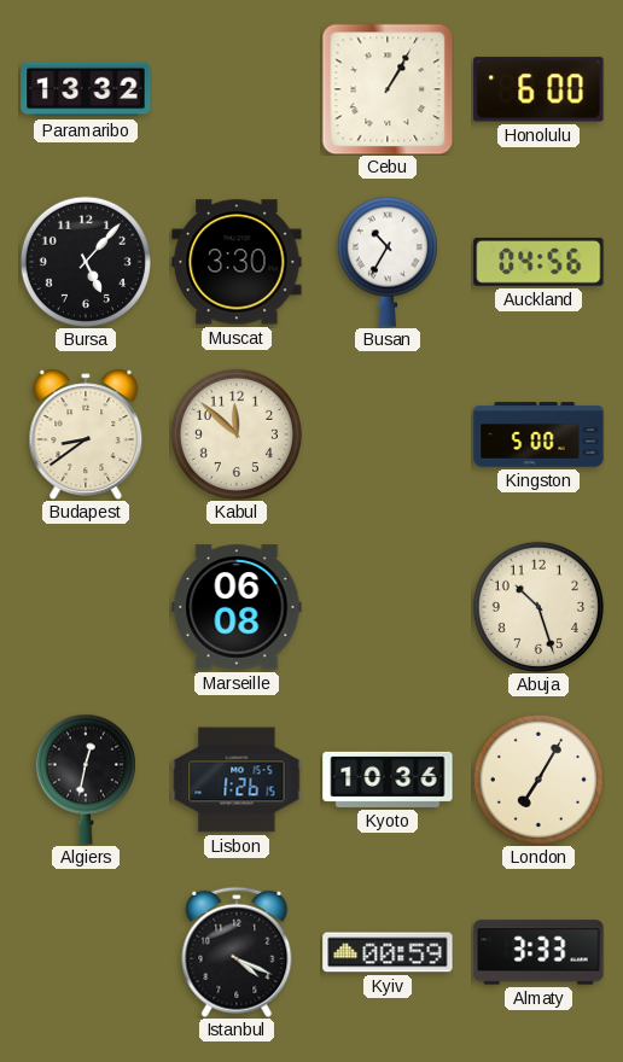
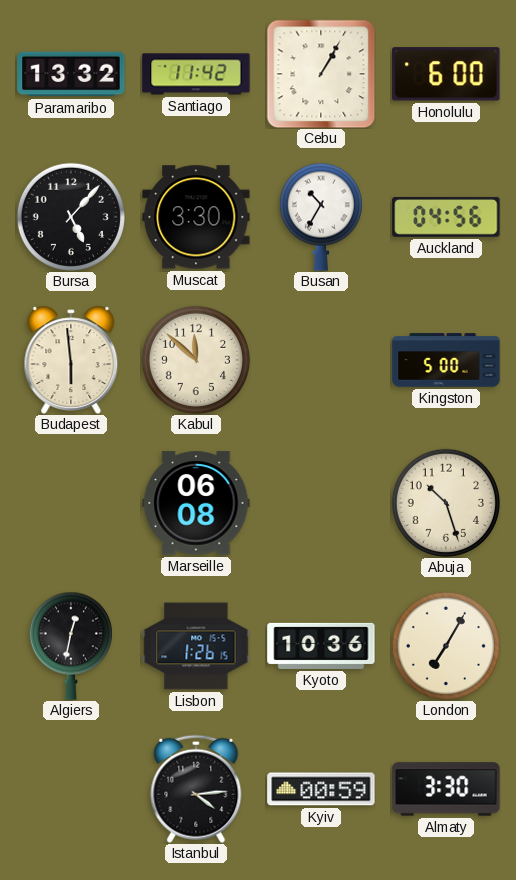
Santiago: none -> 11:42
Budapest: 8:39 -> 5:59
Istanbul: 4:19 -> 4:14
Almaty: 3:33 -> 3:30
